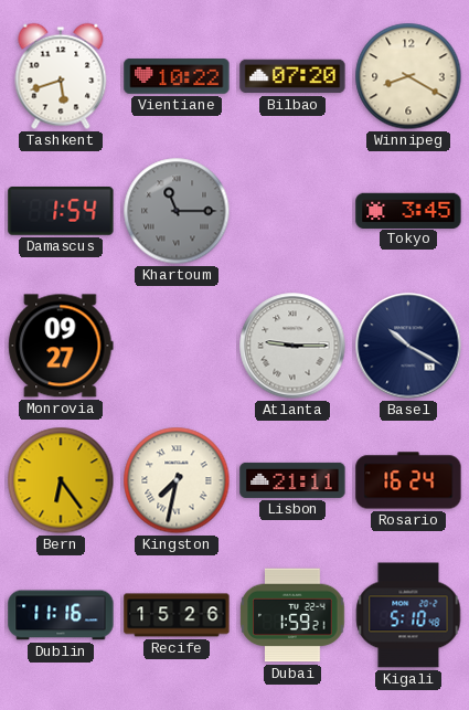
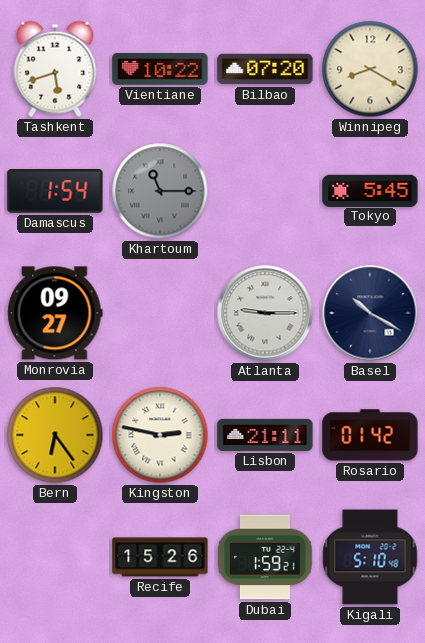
Tokyo: 3:45 -> 5:45
Kingston: 7:32 -> 2:47
Rosario: 16:24 -> 01:42
Dublin: 11:16 -> none
